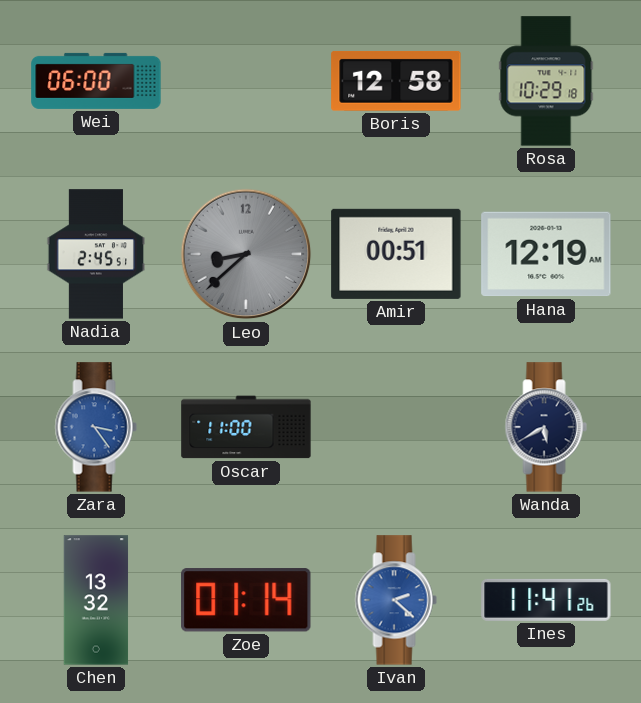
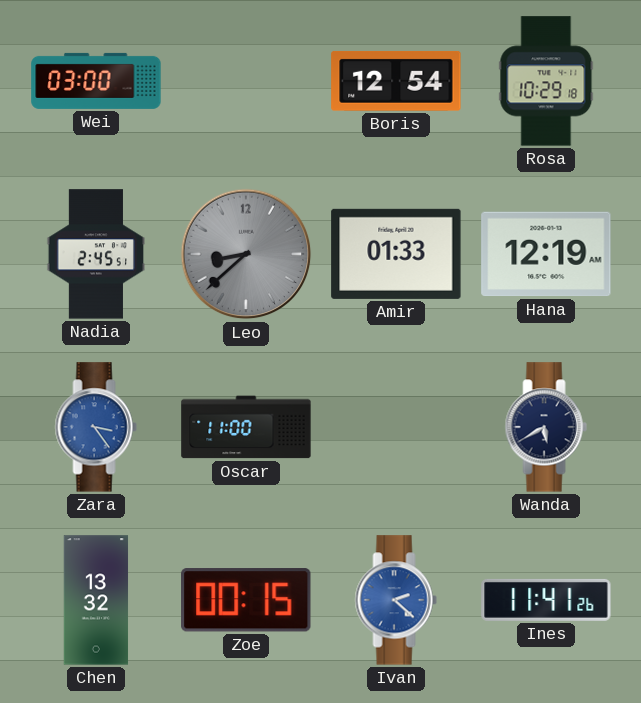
Wei: 06:00 -> 03:00
Boris: 12:58 -> 12:54
Amir: 00:51 -> 01:33
Zoe: 01:14 -> 00:15
